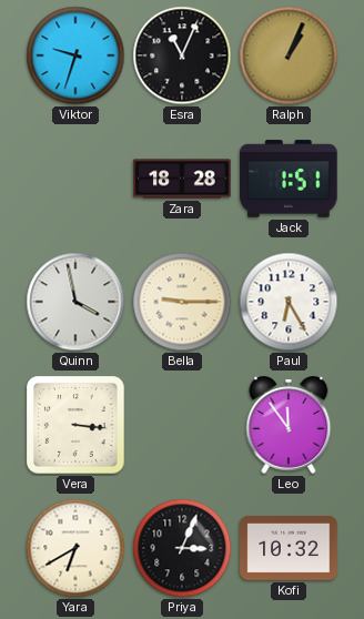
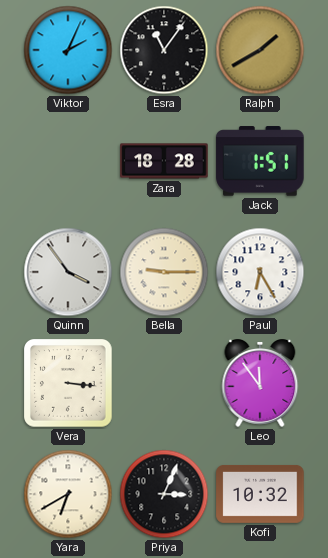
Viktor: 9:33 -> 2:04
Esra: 11:04 -> 11:06
Ralph: 1:04 -> 1:40
Quinn: 3:58 -> 3:54
